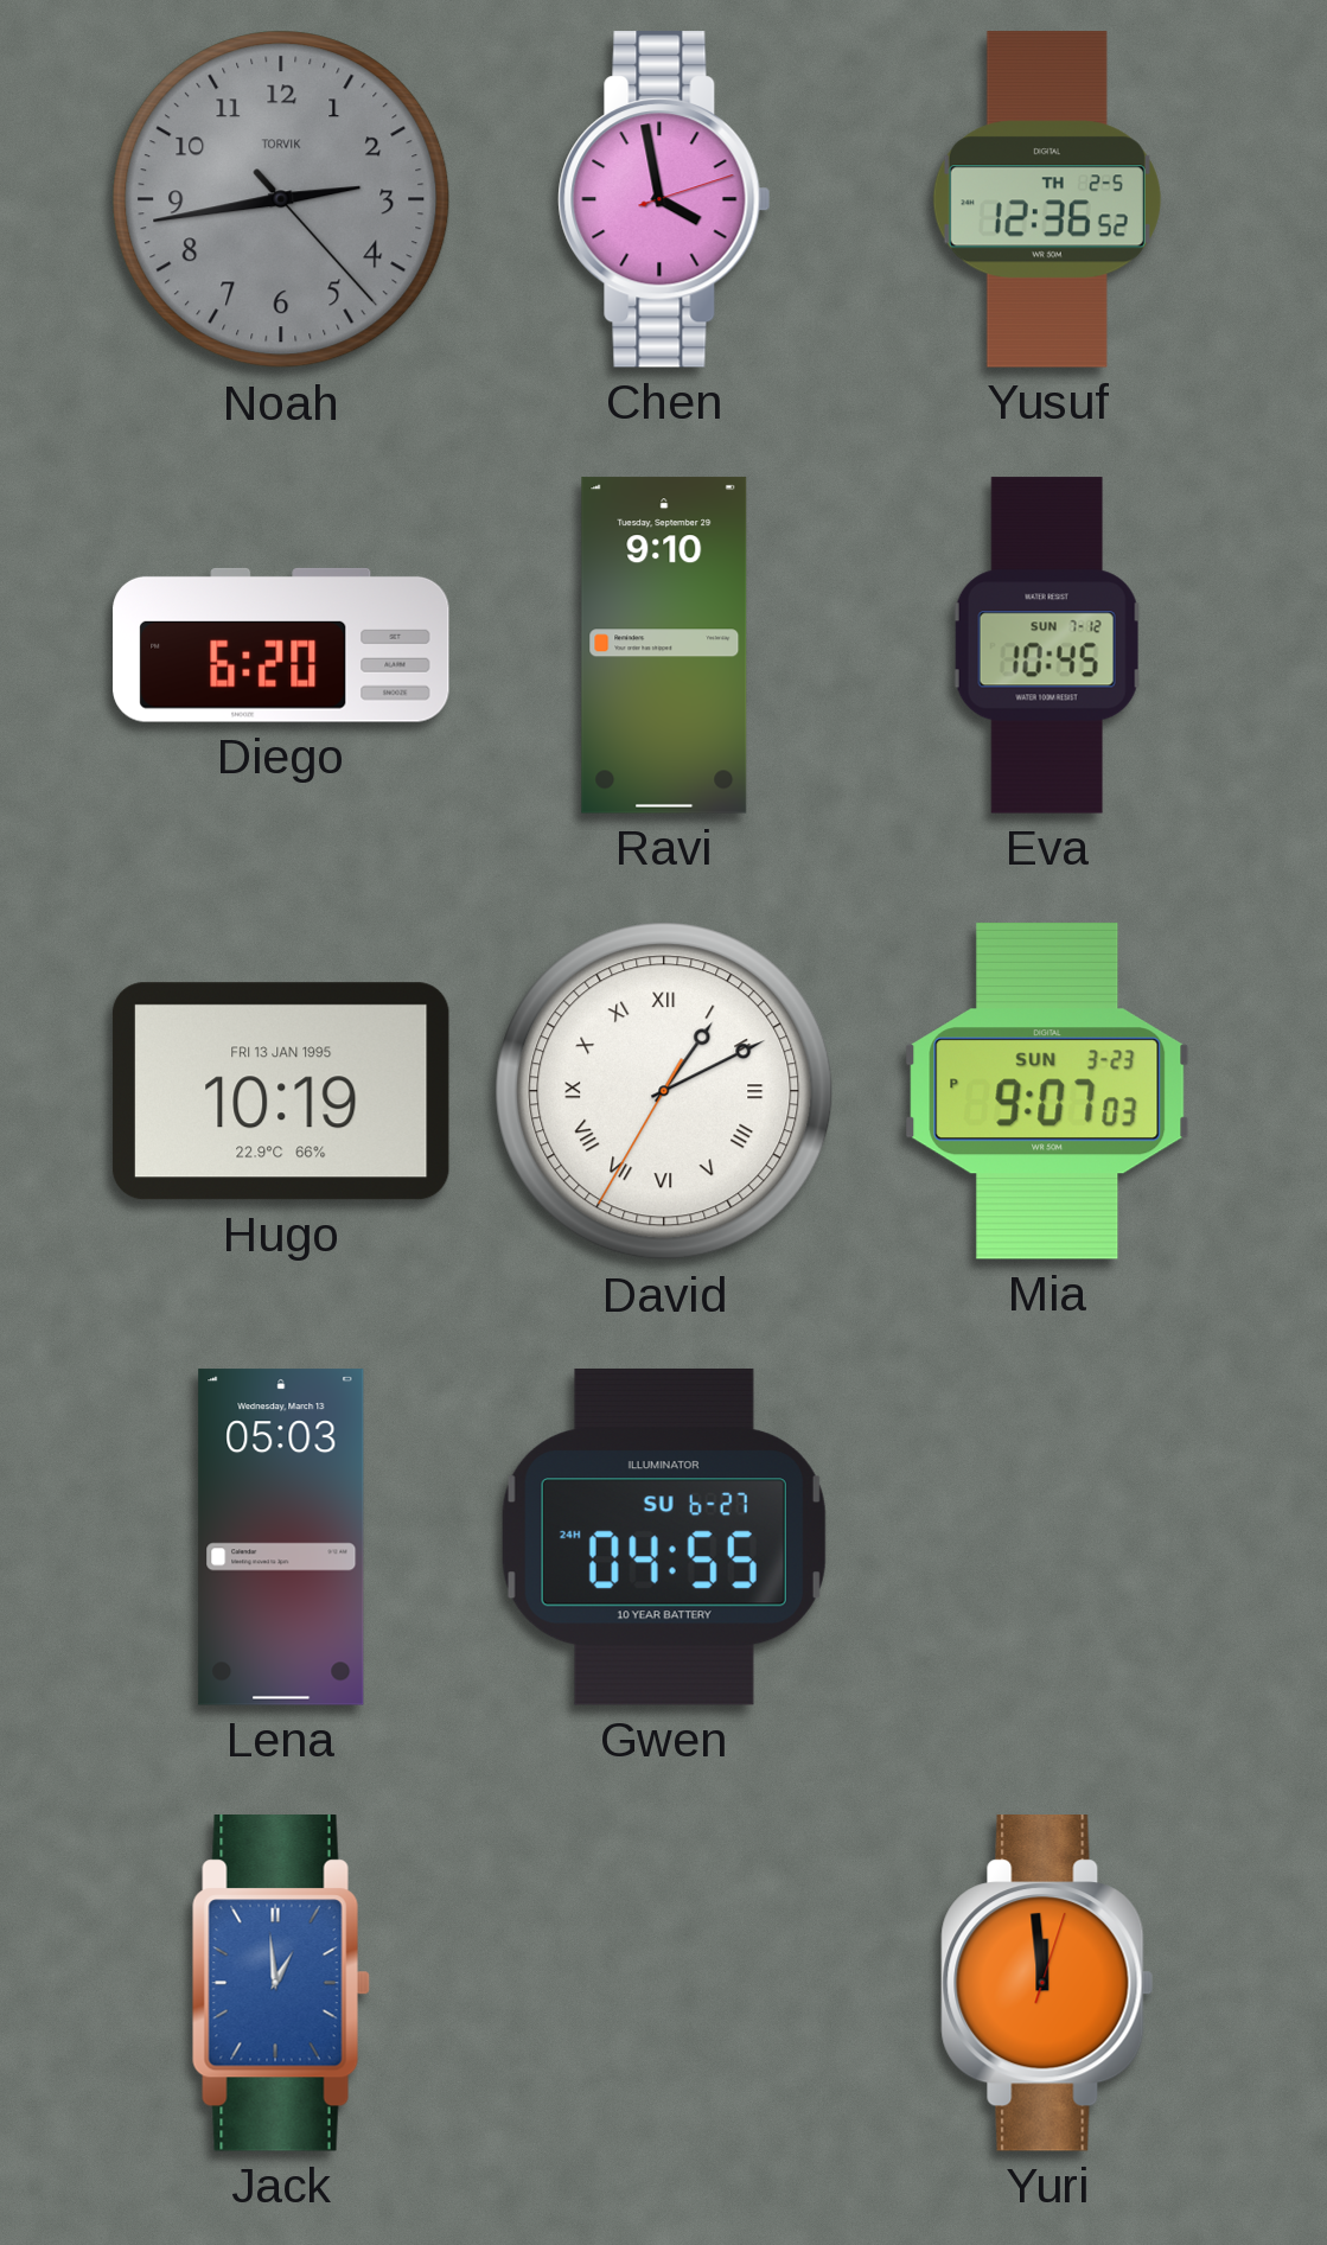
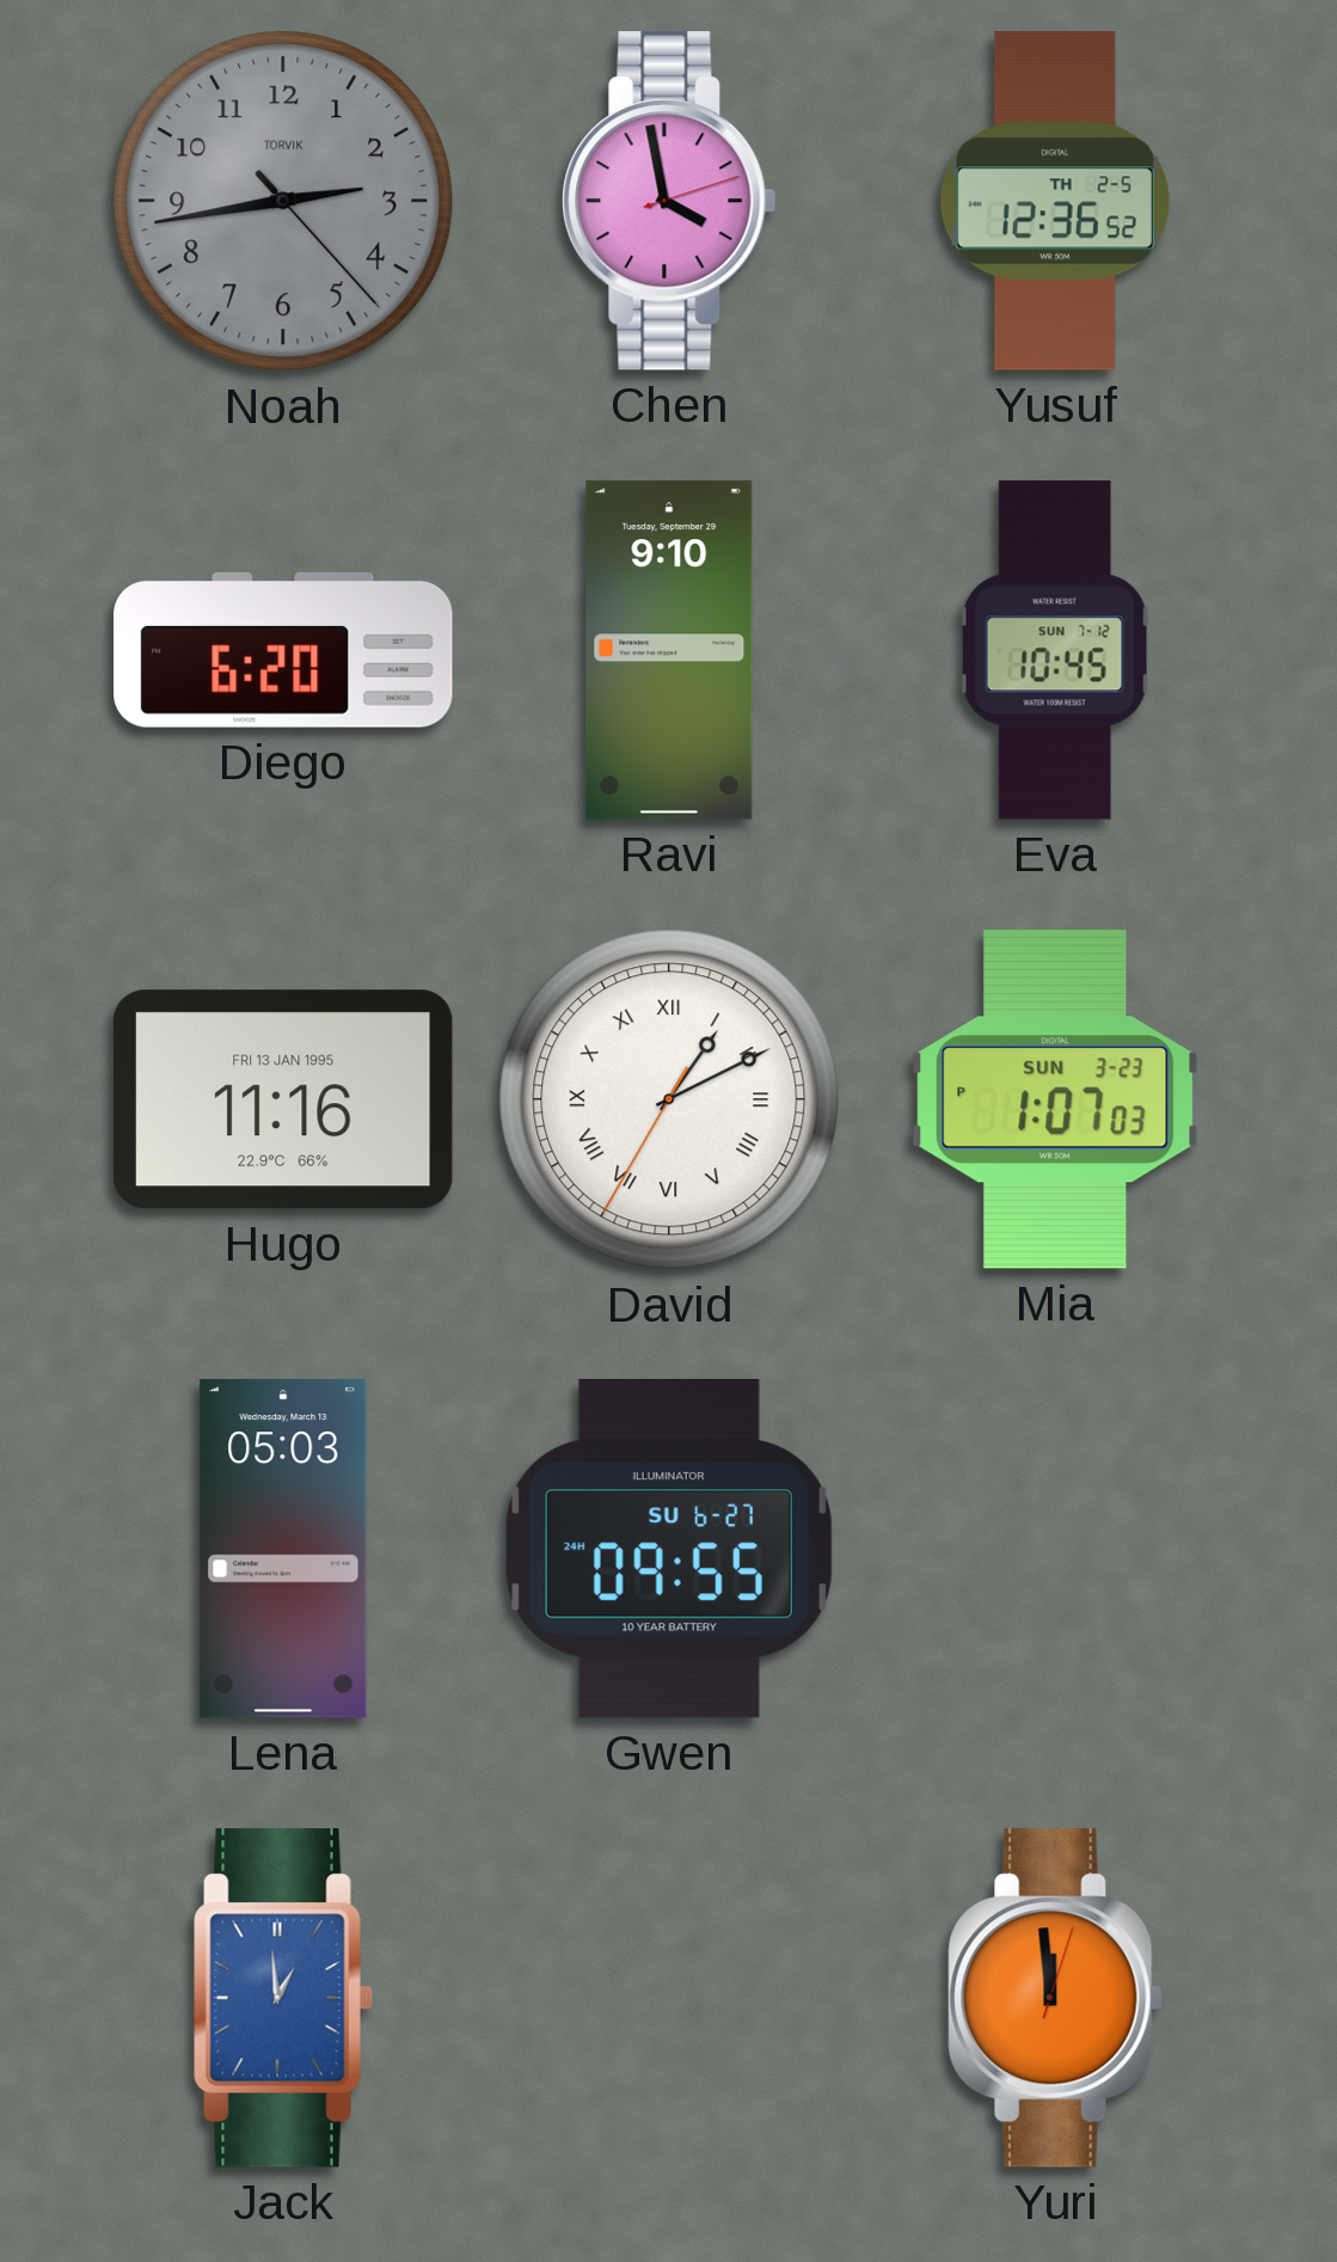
Hugo: 10:19 -> 11:16
Mia: 9:07 -> 1:07
Gwen: 04:55 -> 09:55
